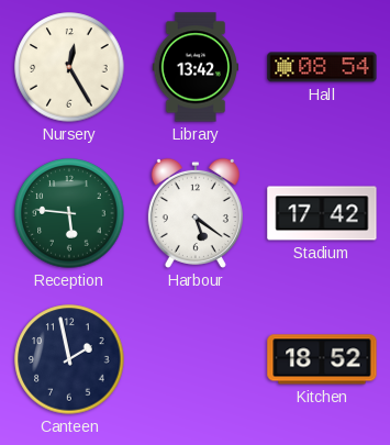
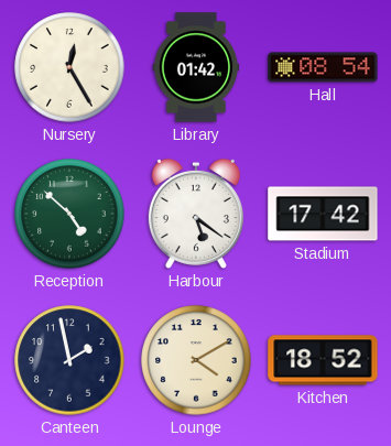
Library: 13:42 -> 01:42
Reception: 5:46 -> 4:52
Lounge: none -> 4:10
